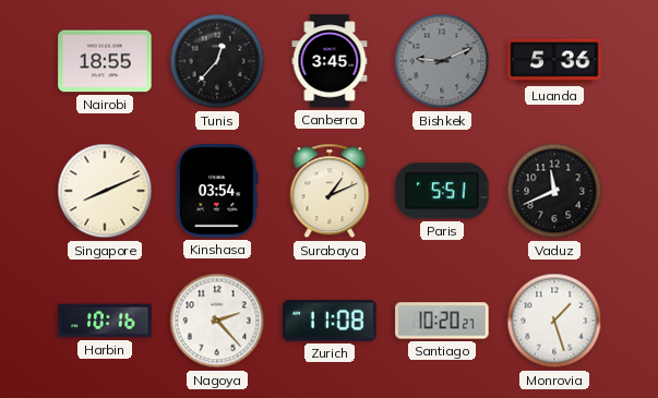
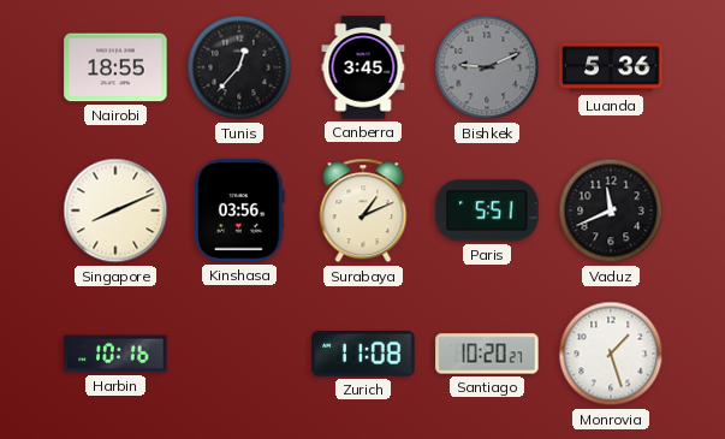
Kinshasa: 03:54 -> 03:56
Nagoya: 2:23 -> none
